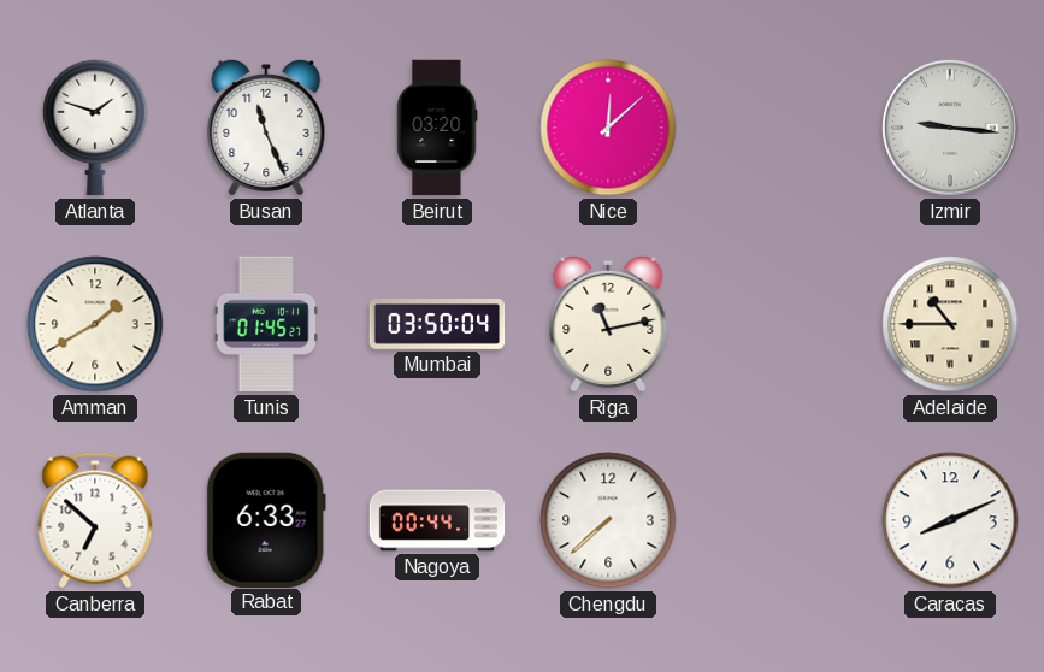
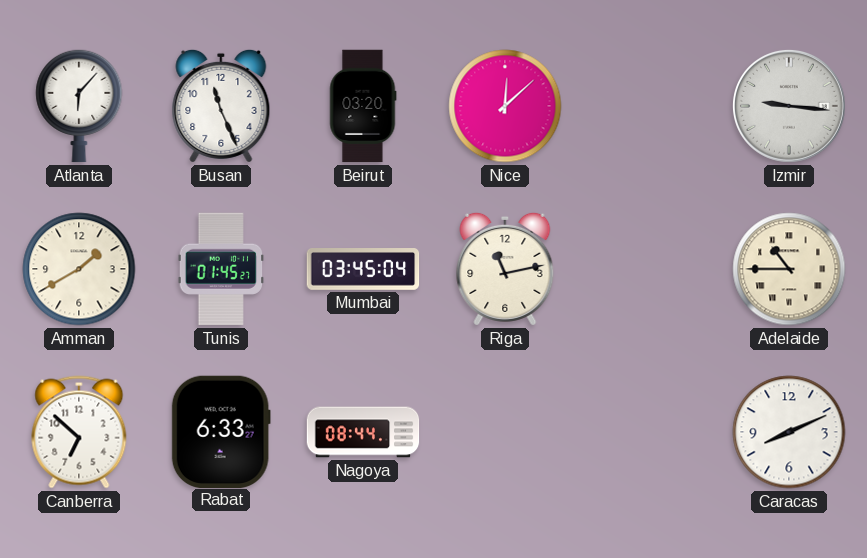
Atlanta: 1:48 -> 6:07
Mumbai: 03:50 -> 03:45
Nagoya: 00:44 -> 08:44
Chengdu: 7:38 -> none
